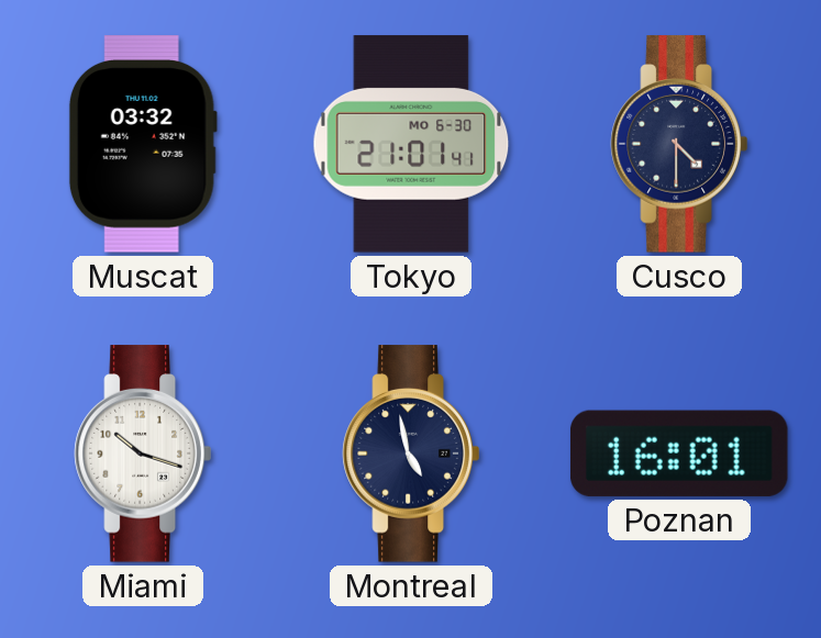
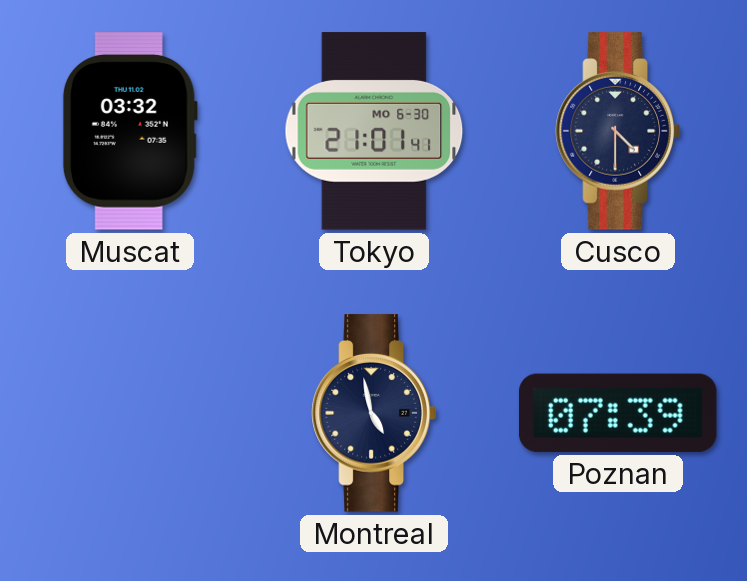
Miami: 10:18 -> none
Poznan: 16:01 -> 07:39
